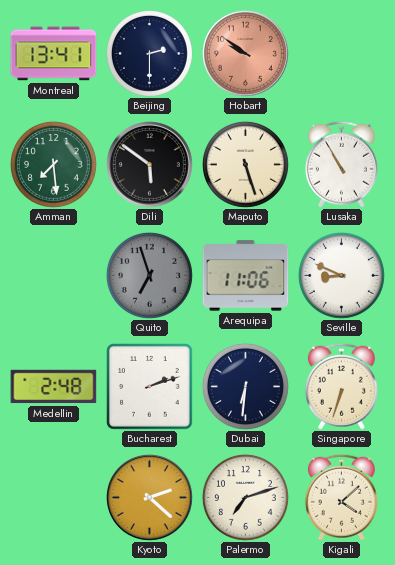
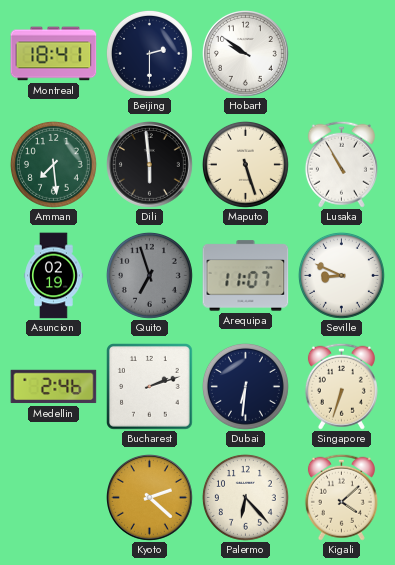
Montreal: 13:41 -> 18:41
Hobart dial: salmon -> white
Dili: 5:51 -> 5:59
Asuncion: none -> 02:19
Arequipa: 11:06 -> 11:07
Medellin: 2:48 -> 2:46
Palermo: 7:12 -> 6:23
